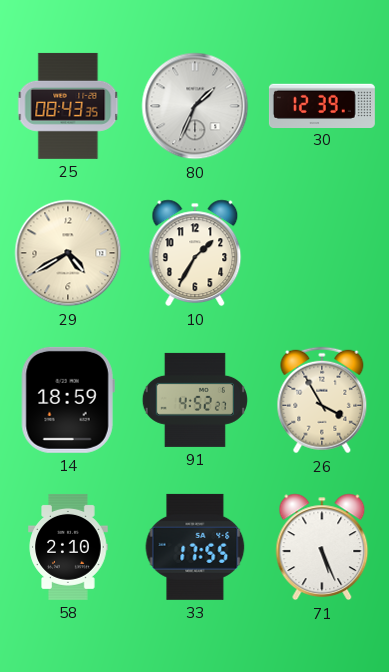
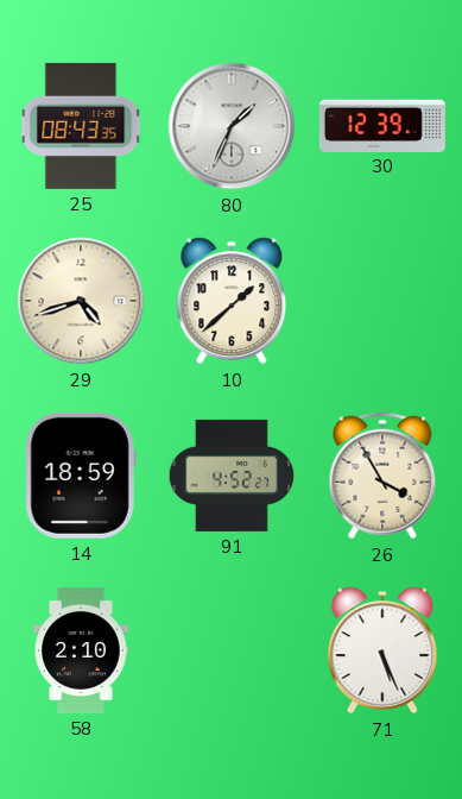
29: 4:40 -> 4:42
10: 1:35 -> 1:38
33: 17:55 -> none
